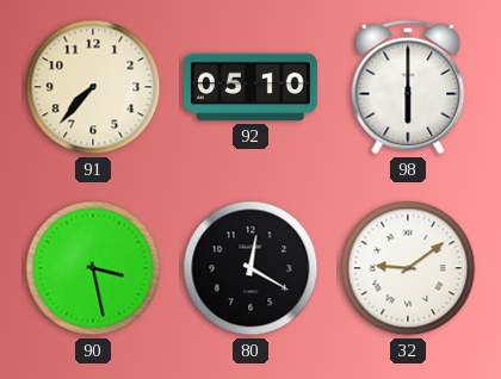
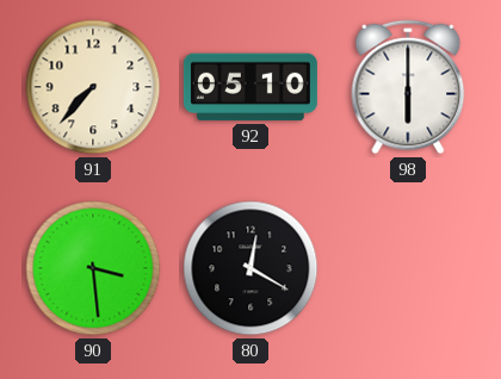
90: 3:28 -> 3:29
32: 9:09 -> none
